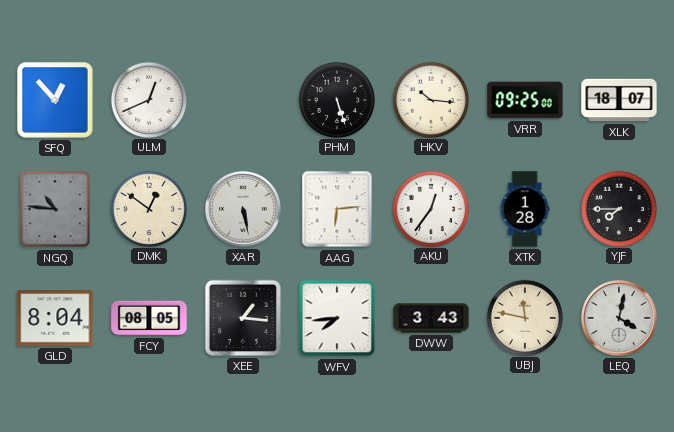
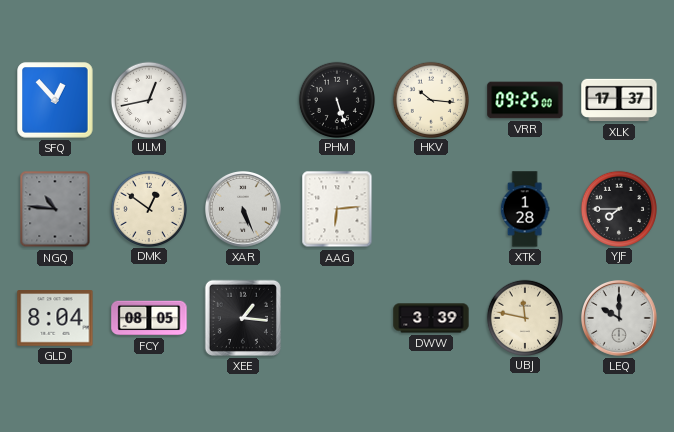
ULM: 12:41 -> 12:43
XLK: 18:07 -> 17:37
XAR: 5:28 -> 5:26
AKU: 12:36 -> none
WFV: 7:44 -> none
DWW: 3:43 -> 3:39
LEQ: 4:02 -> 10:00
